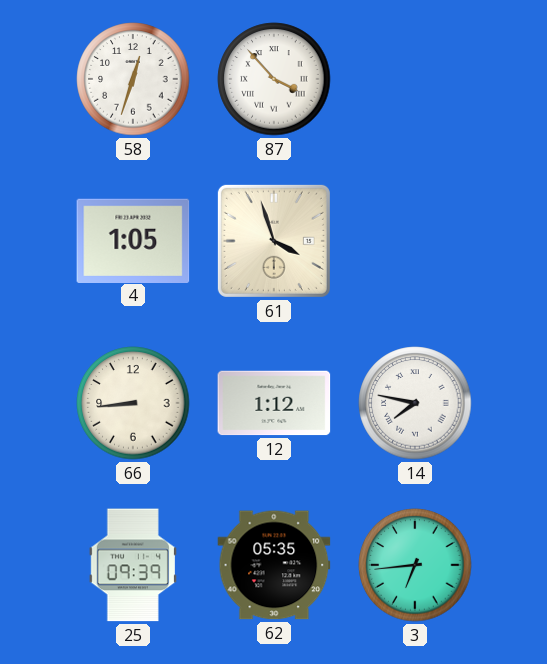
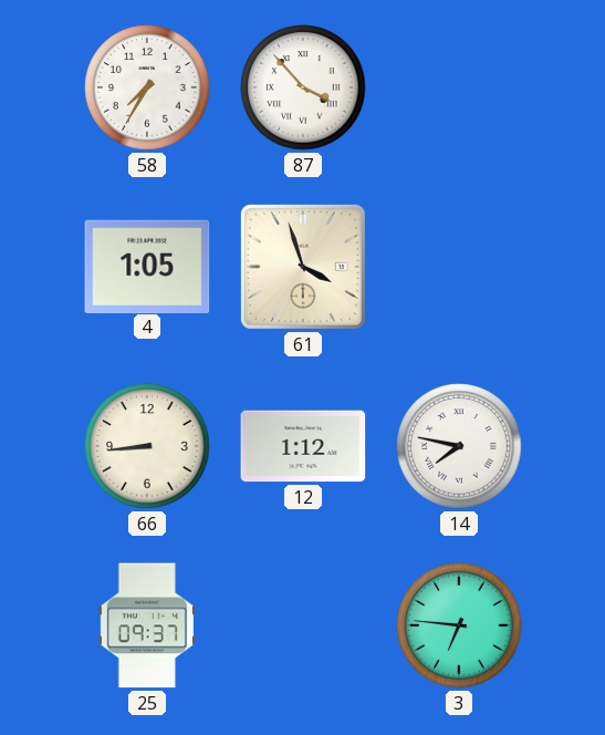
58: 12:33 -> 7:35
25: 09:39 -> 09:37
62: 05:35 -> none
3: 6:44 -> 6:46
